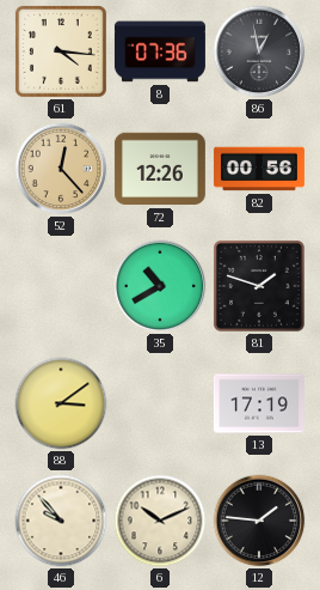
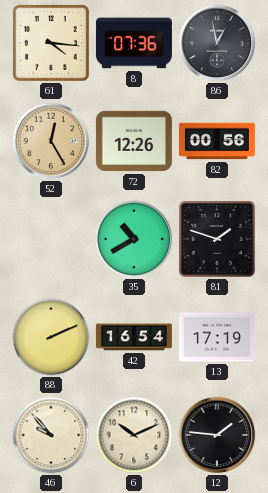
52: 12:23 -> 12:25
88: 3:09 -> 2:11
42: none -> 16:54
